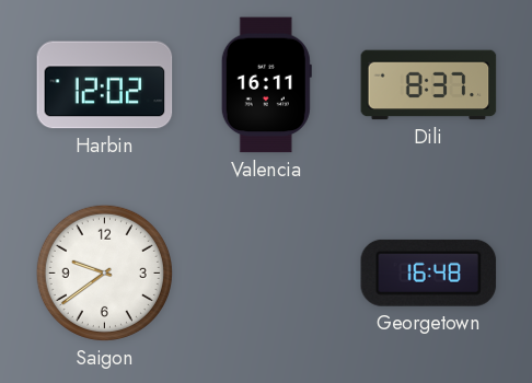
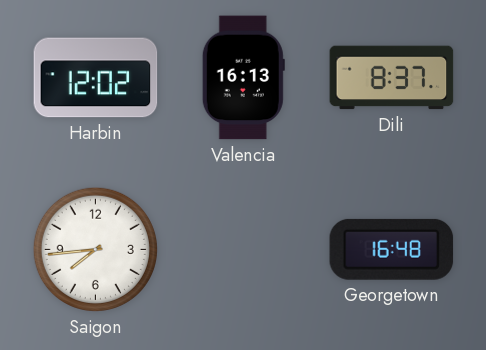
Valencia: 16:11 -> 16:13
Saigon: 9:39 -> 7:44
